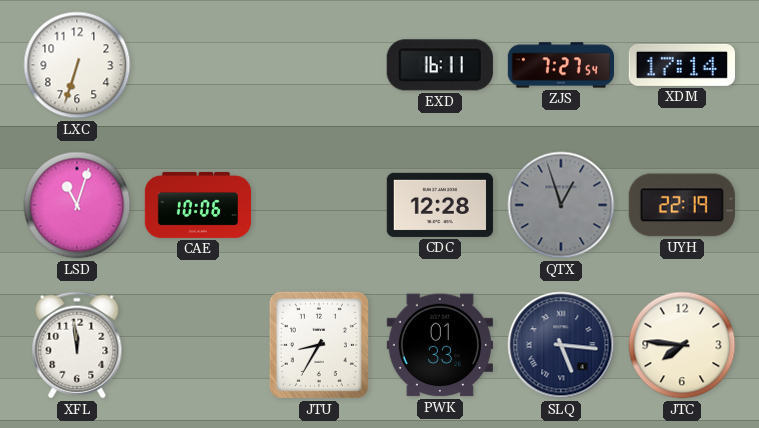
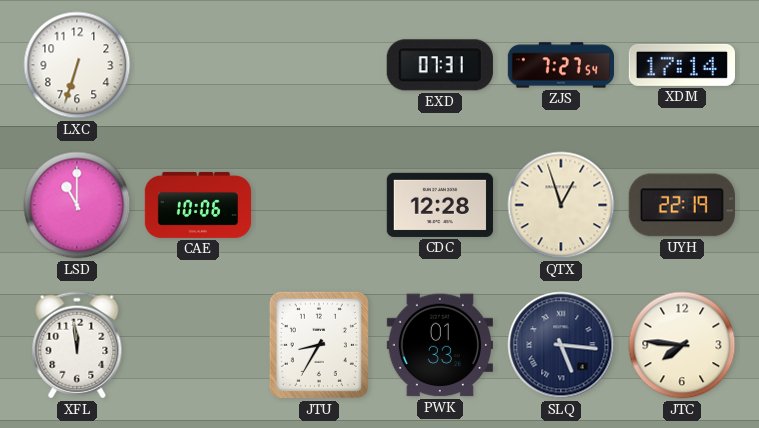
EXD: 16:11 -> 07:31
LSD: 11:03 -> 11:00
QTX dial: grey -> cream
